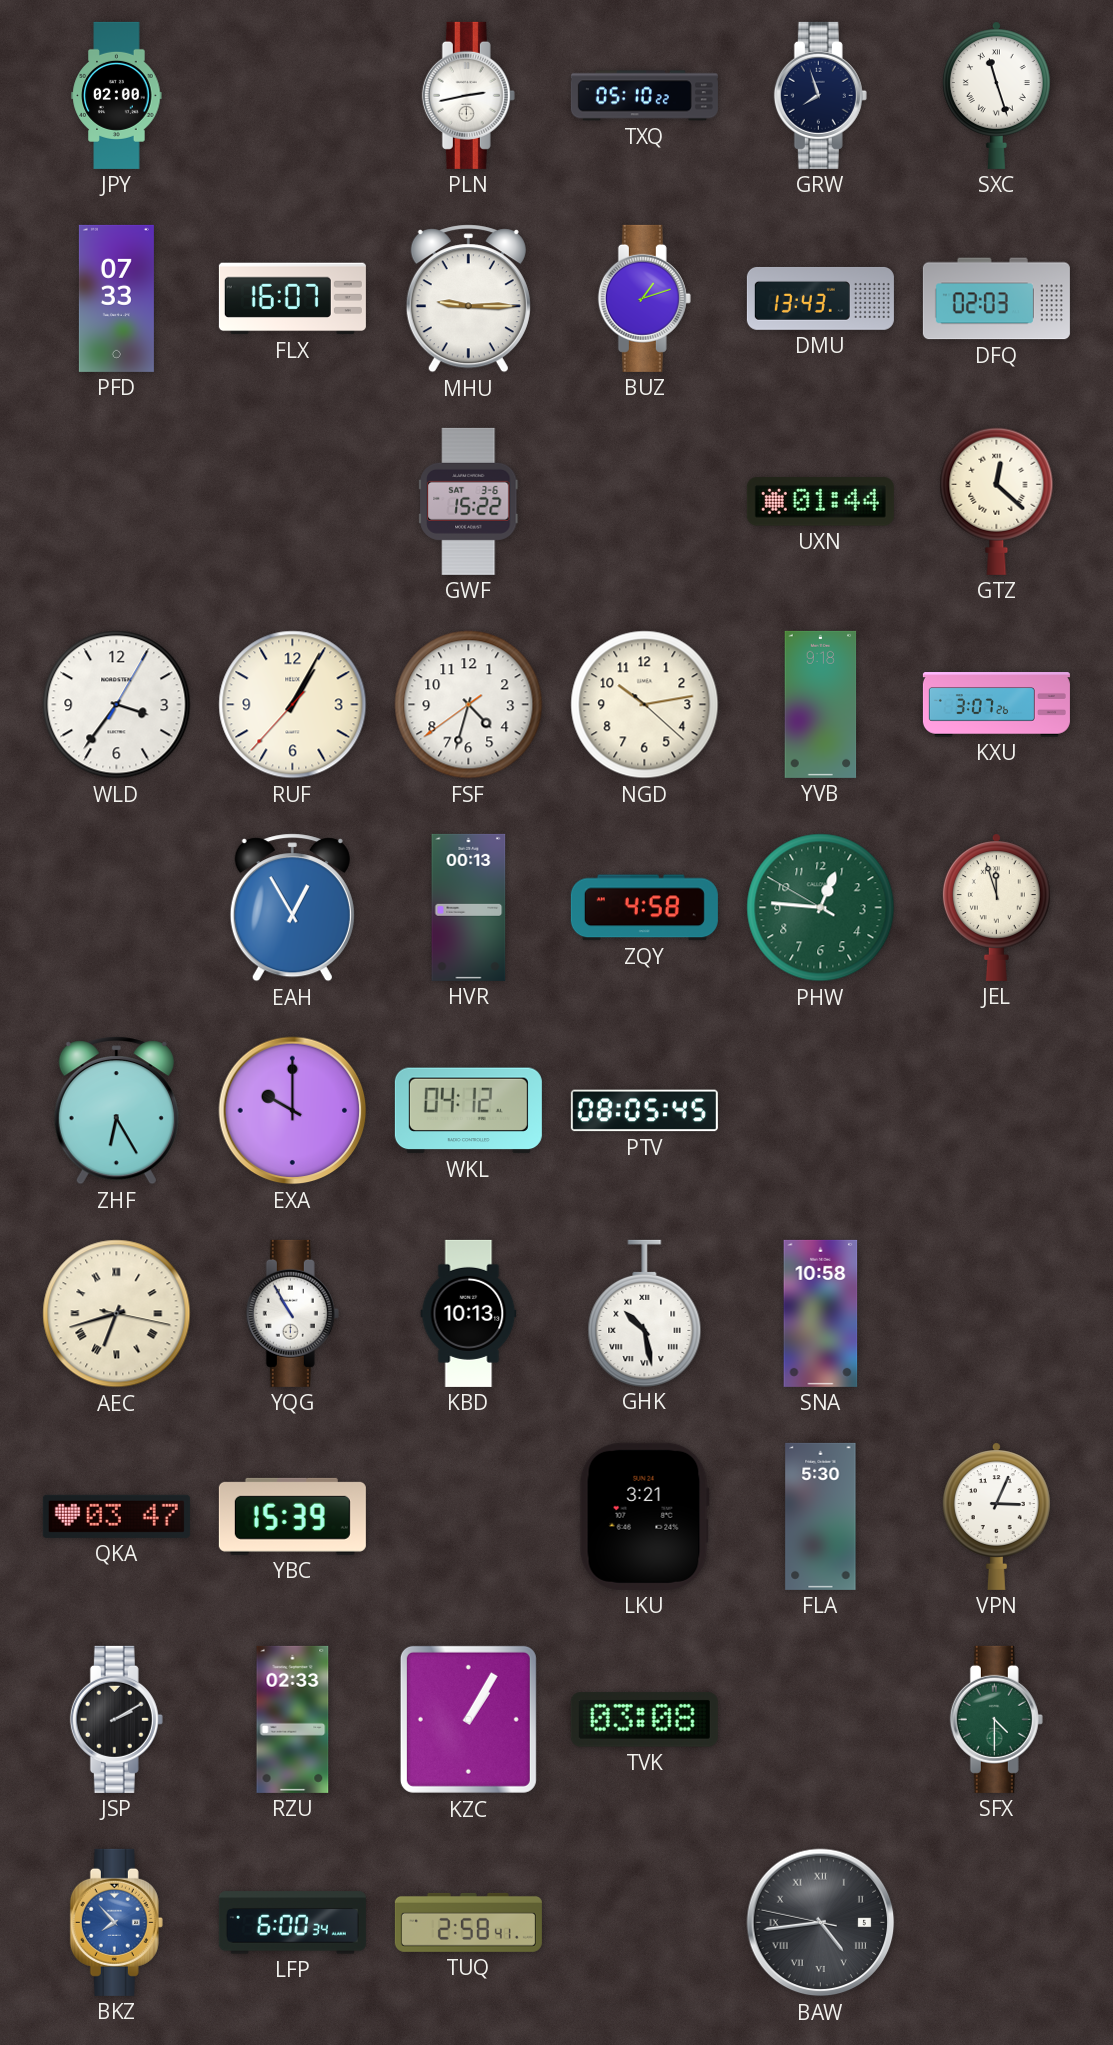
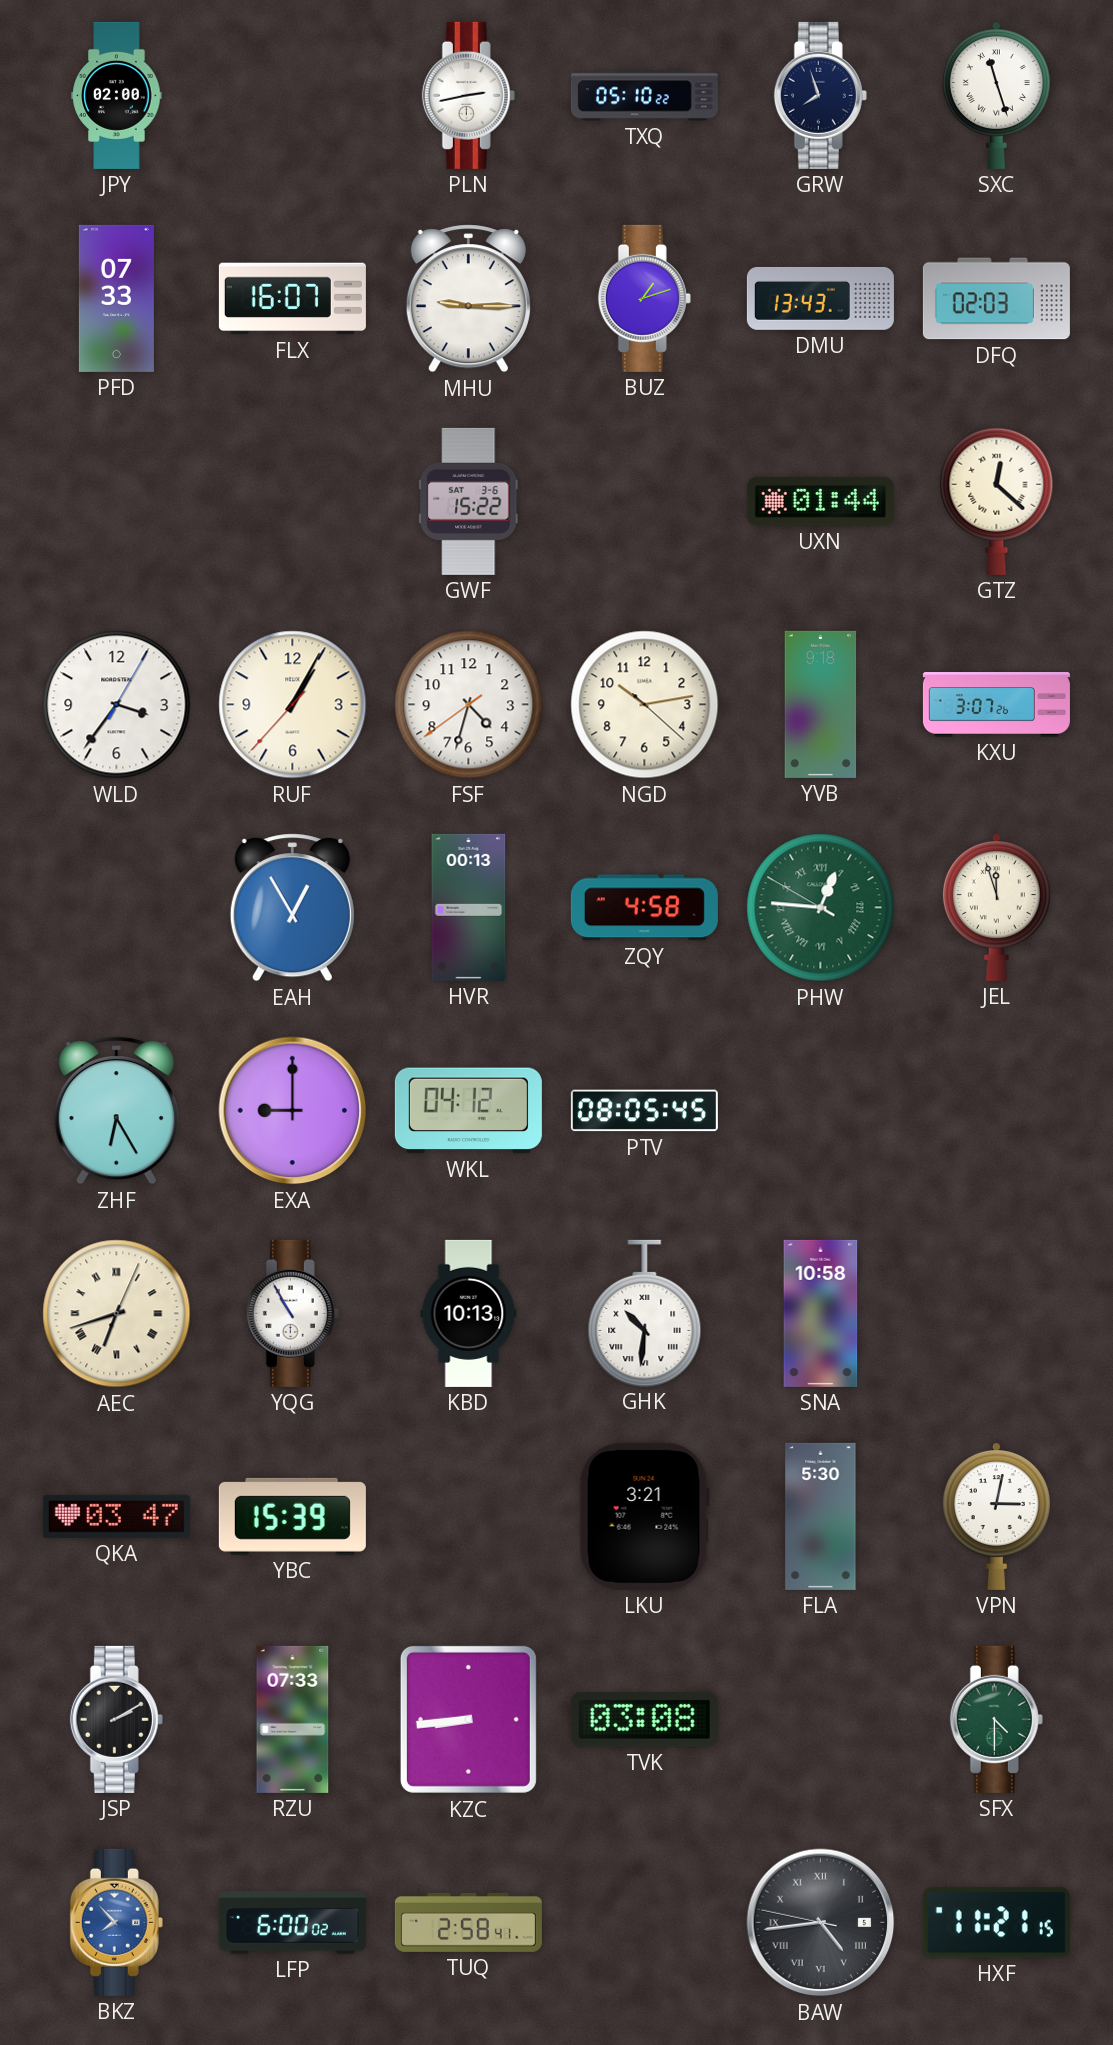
PHW numerals: Arabic -> Roman
EXA: 10:00 -> 9:00
AEC: 6:42:17 -> 6:42:04
GHK: 10:28 -> 10:31
VPN: 3:04 -> 3:02
RZU: 02:33 -> 07:33
KZC: 1:05 -> 8:44
LFP: 6:00:34 -> 6:00:02
HXF: none -> 11:21
